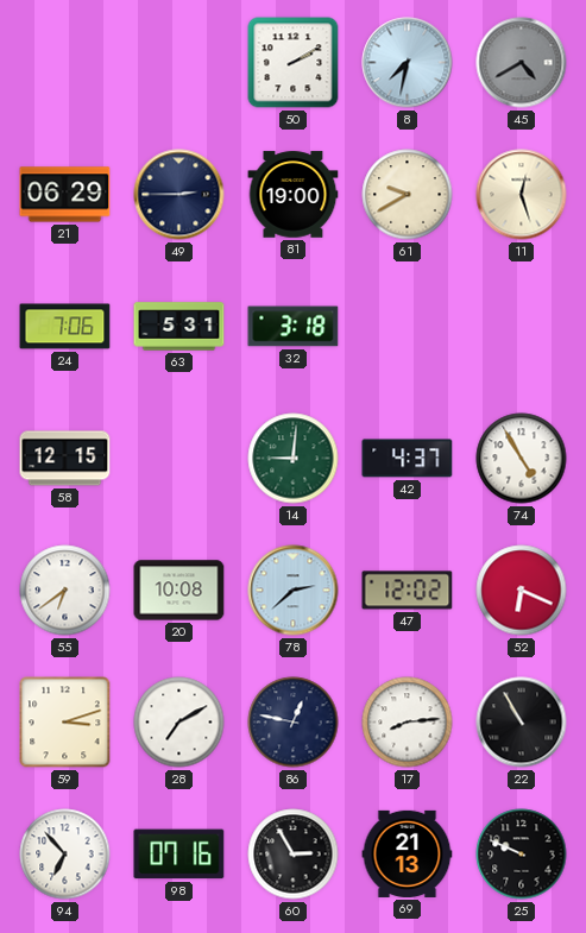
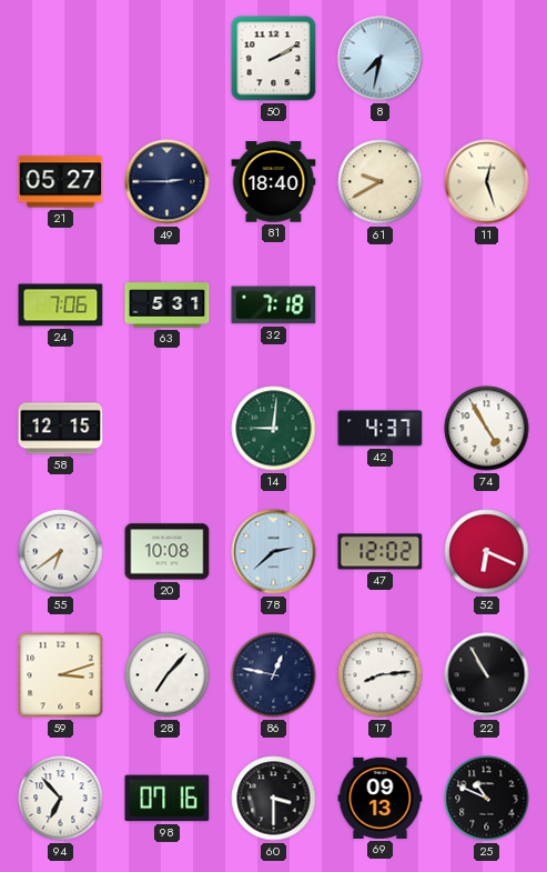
45: 4:40 -> none
21: 06:29 -> 05:27
81: 19:00 -> 18:40
32: 3:18 -> 7:18
28: 7:10 -> 7:07
60: 2:55 -> 3:30
69: 21:13 -> 09:13
25: 9:49 -> 10:49
